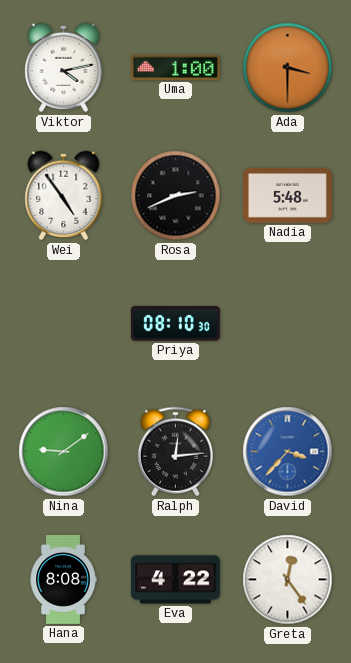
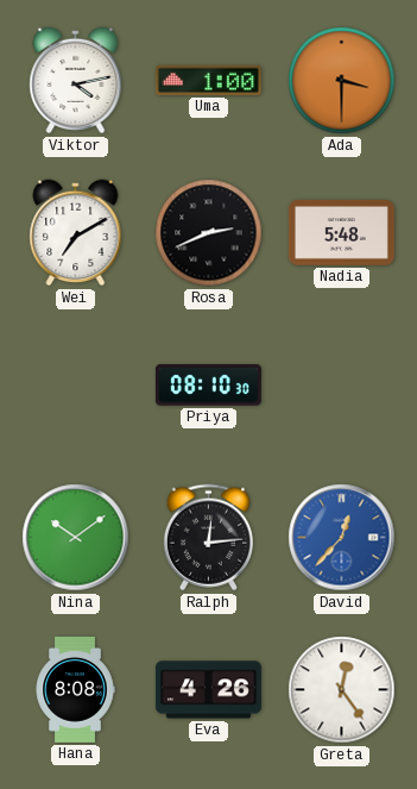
Wei: 4:54 -> 7:10
Nina: 9:09 -> 10:09
David: 3:37 -> 12:37
Eva: 4:22 -> 4:26
